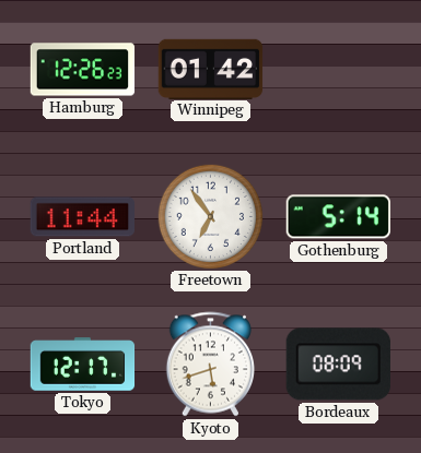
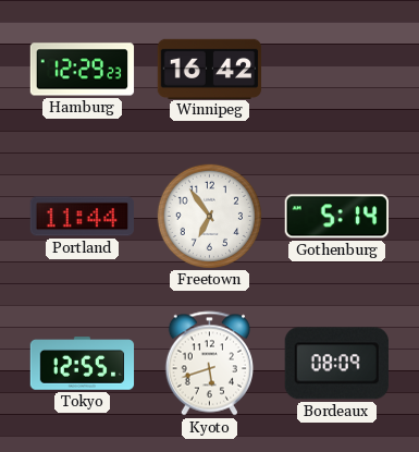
Hamburg: 12:26 -> 12:29
Winnipeg: 01:42 -> 16:42
Tokyo: 12:17 -> 12:55
